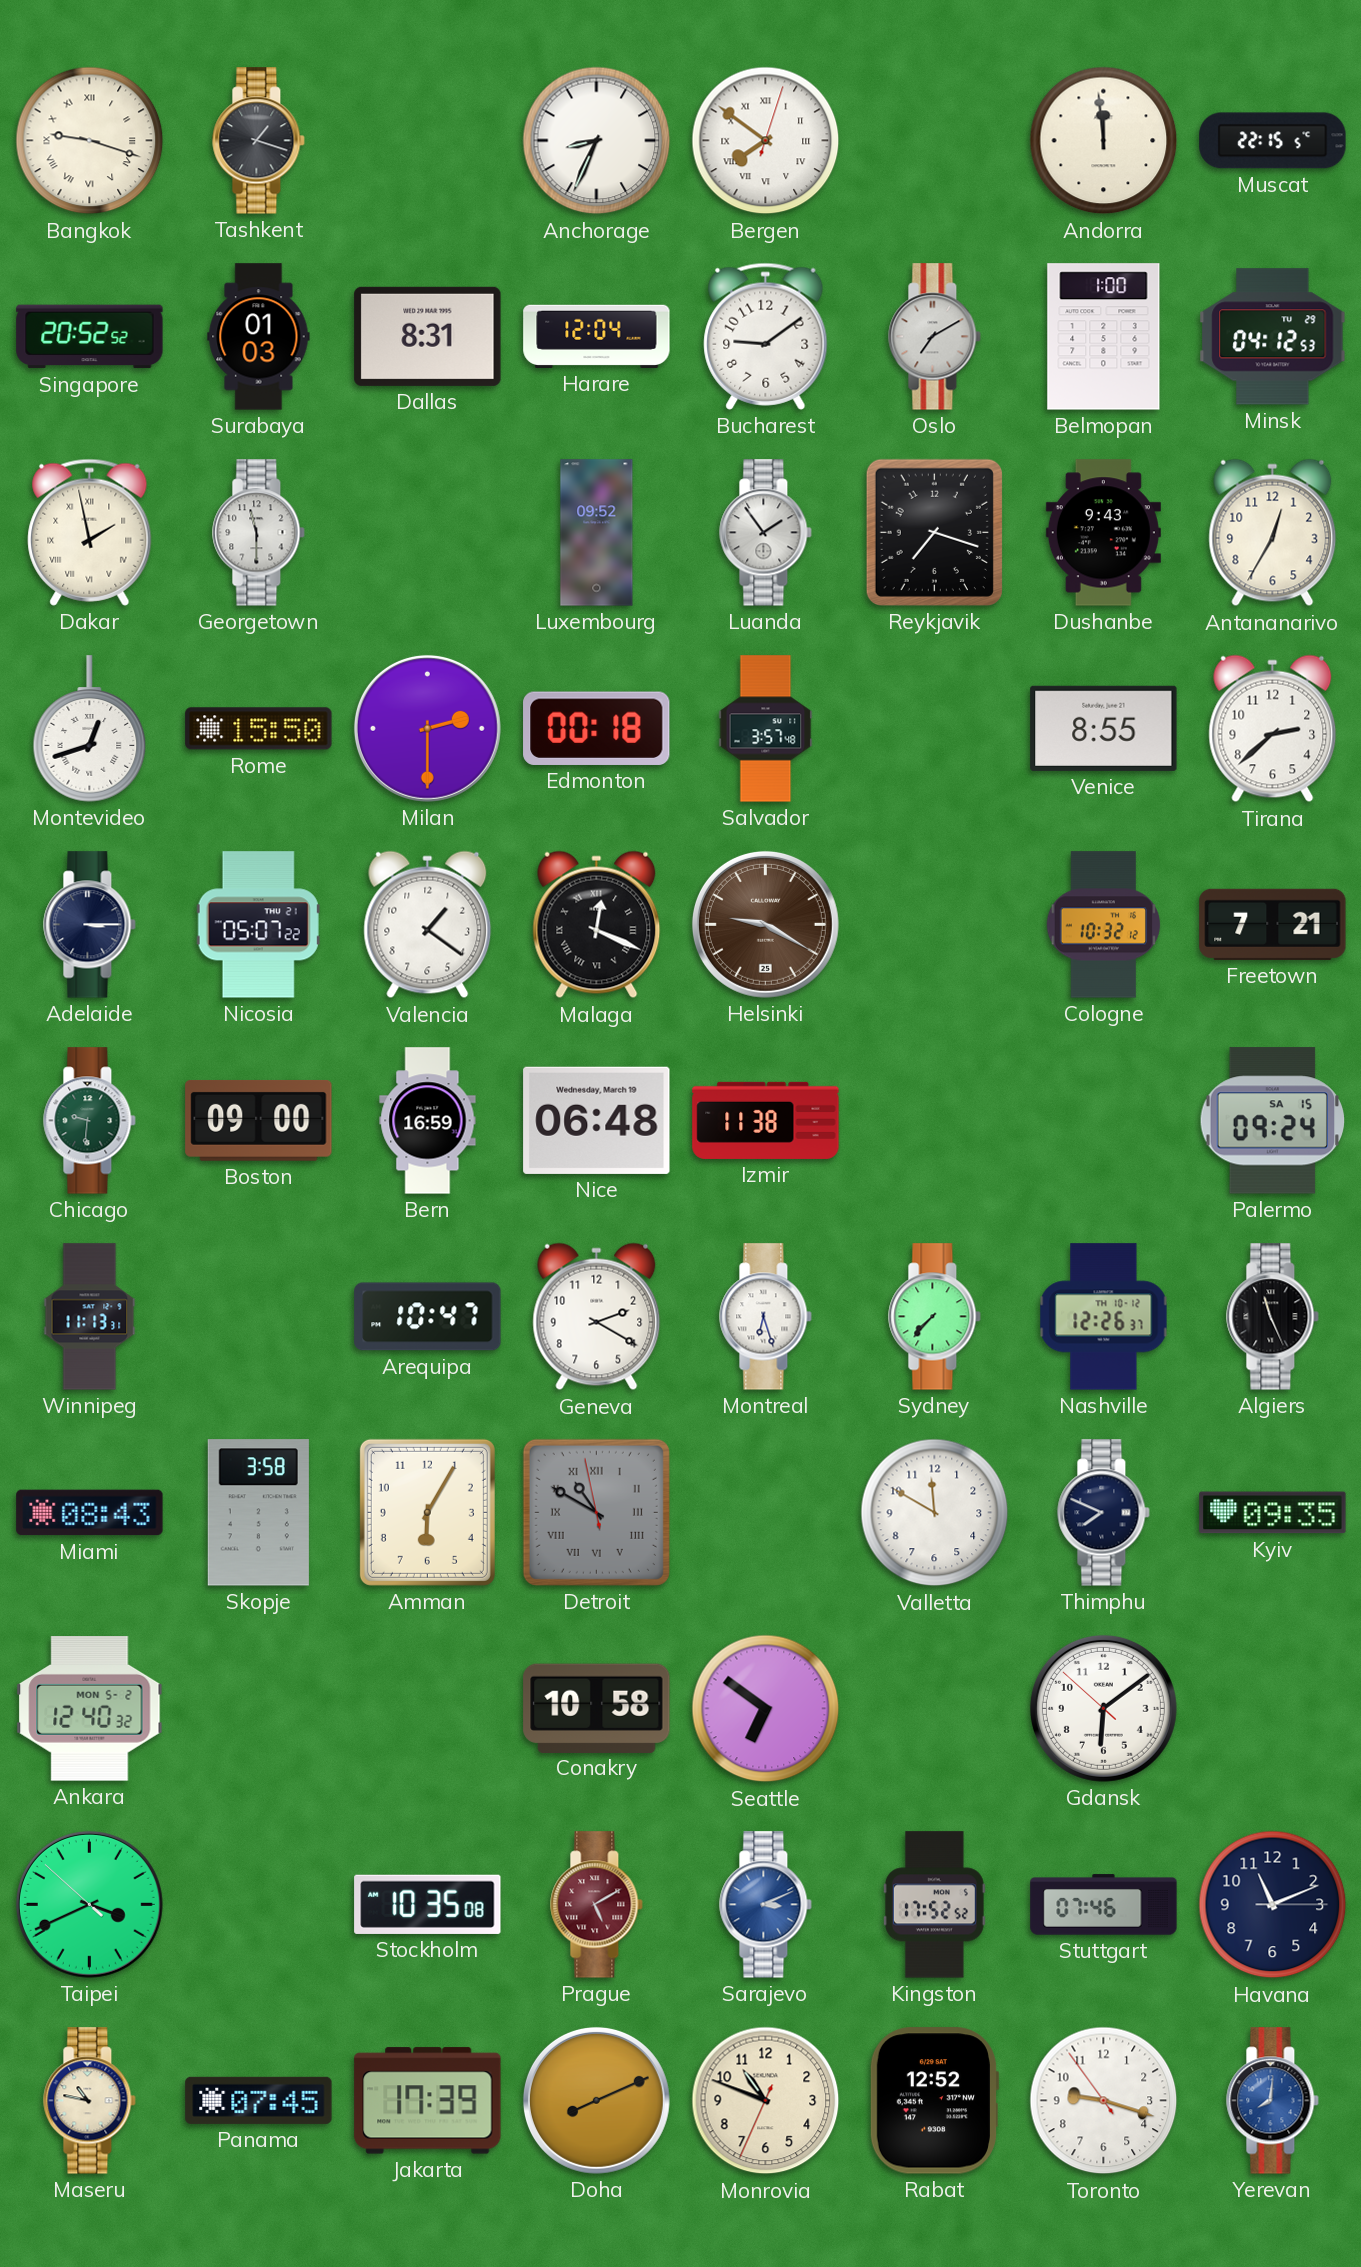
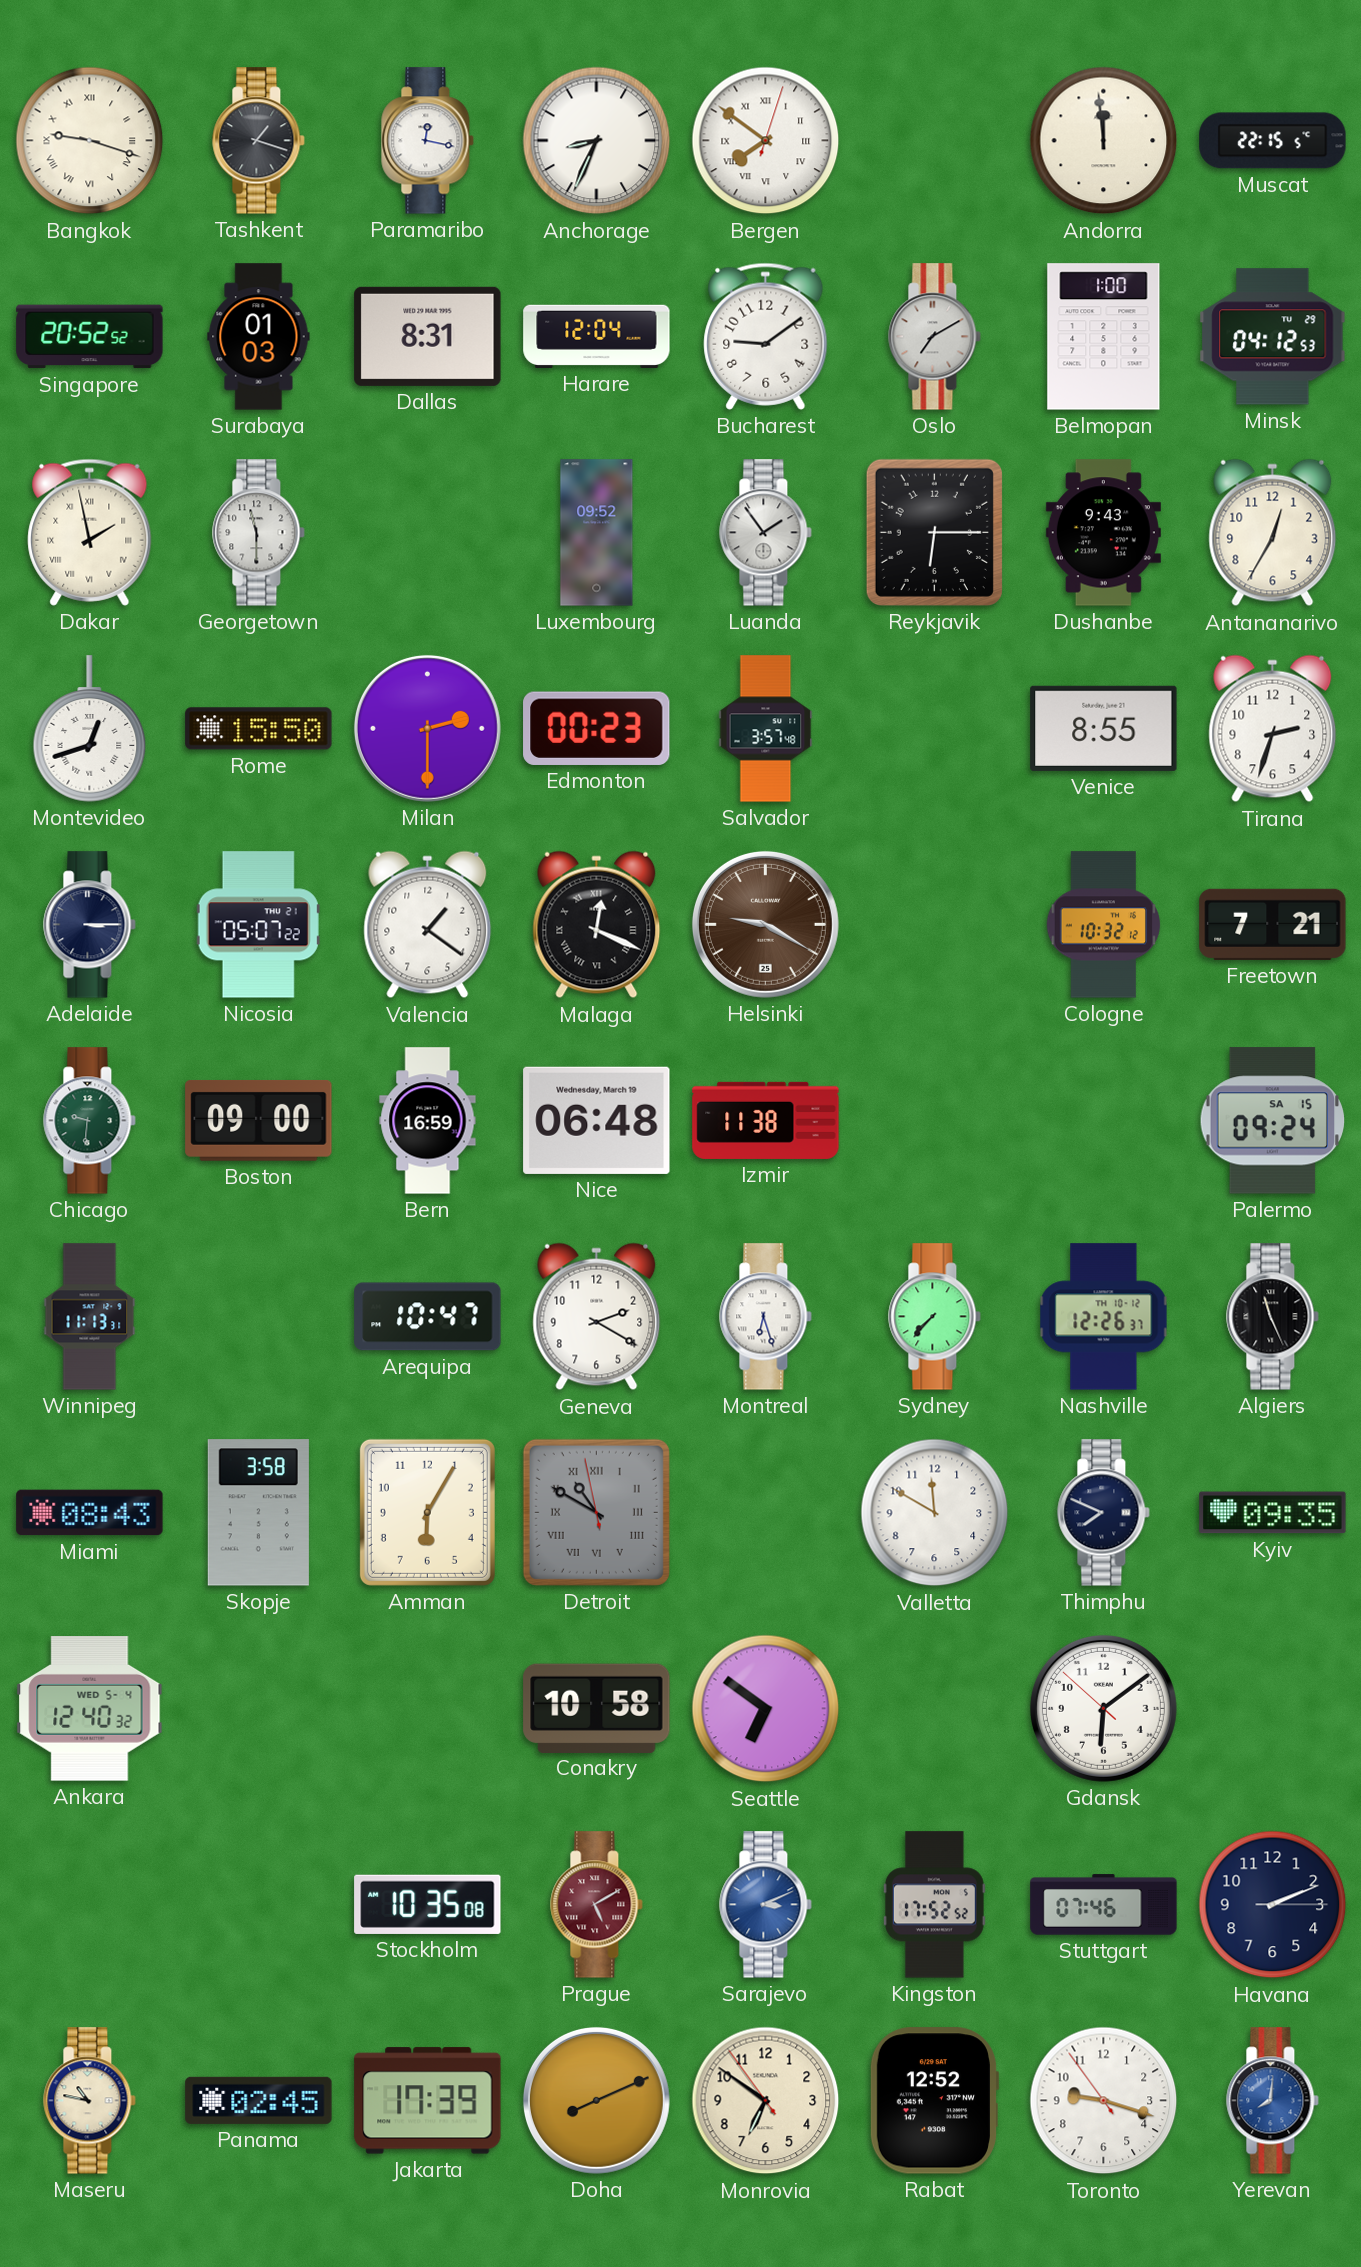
Paramaribo: none -> 12:17
Reykjavik: 7:18 -> 6:15
Edmonton: 00:18 -> 00:23
Tirana: 2:38 -> 2:33
Ankara date: MON 5-2 -> WED 5-4
Taipei: 3:40 -> none
Havana: 11:11 -> 2:11
Panama: 07:45 -> 02:45
Monrovia: 10:48 -> 6:50
